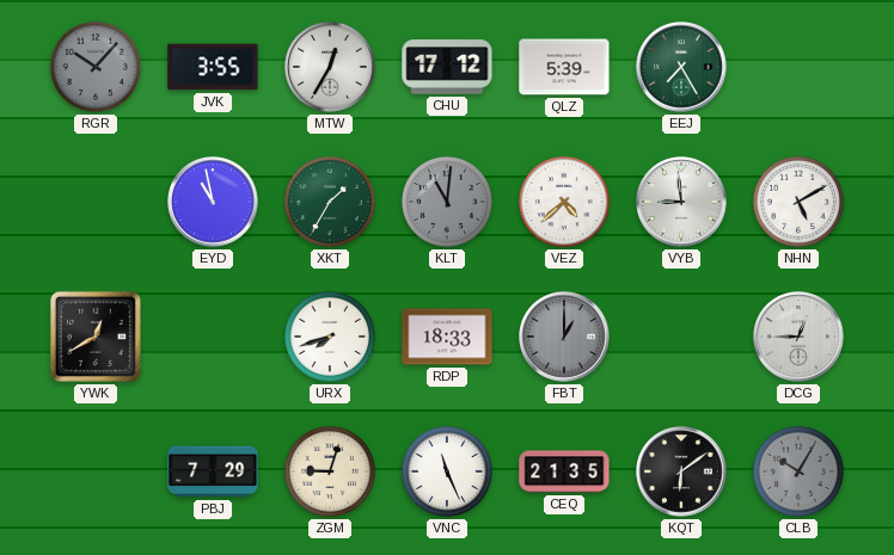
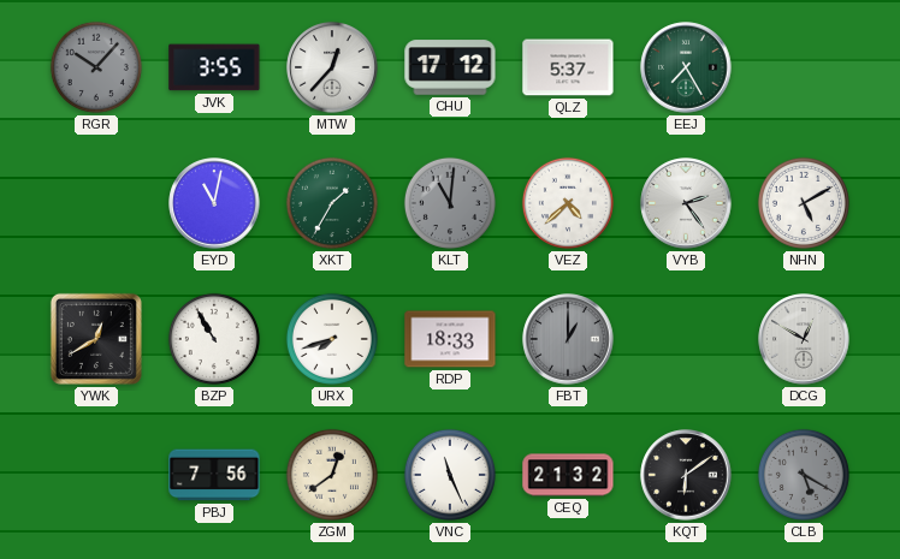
MTW: 12:35 -> 12:37
QLZ: 5:39 -> 5:37
EYD: 10:58 -> 11:02
VYB: 8:59 -> 2:24
BZP: none -> 10:55
DCG: 12:45 -> 12:50
PBJ: 7:29 -> 7:56
ZGM: 9:03 -> 12:39
CEQ: 21:35 -> 21:32
CLB: 10:05 -> 5:20
